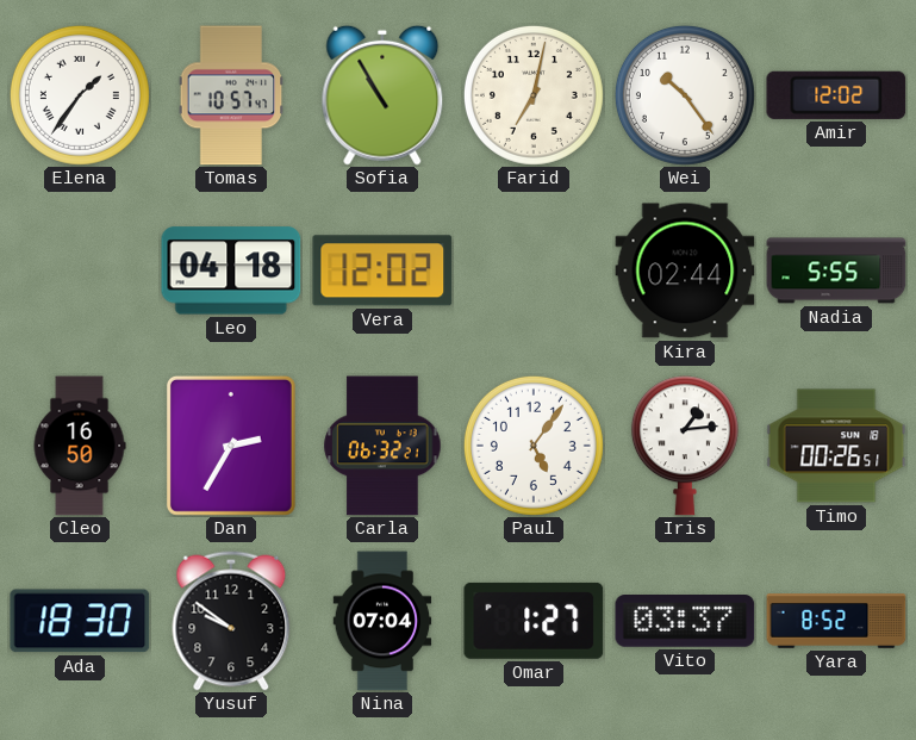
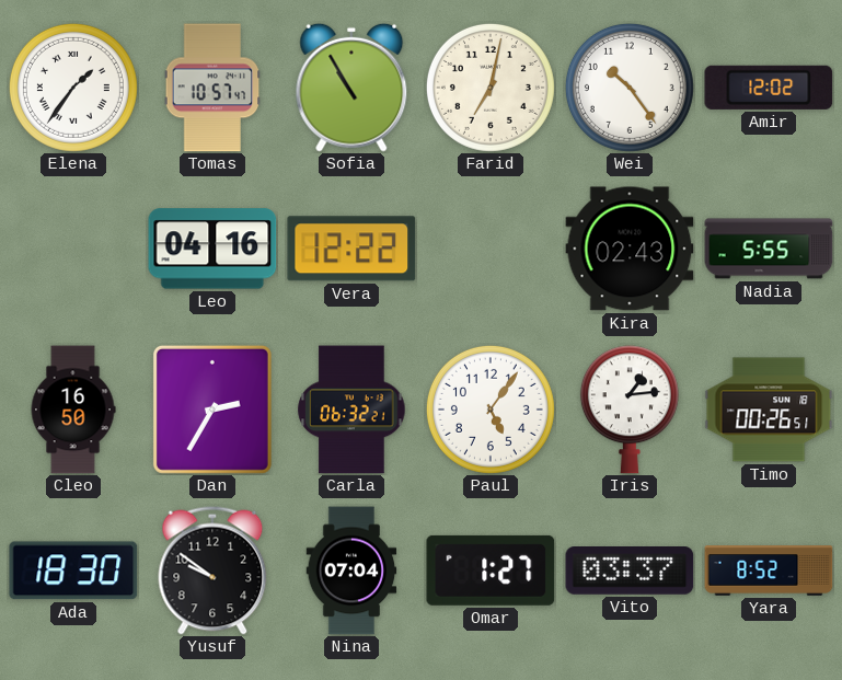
Leo: 04:18 -> 04:16
Vera: 12:02 -> 12:22
Kira: 02:44 -> 02:43
